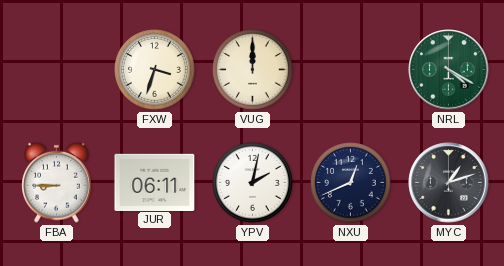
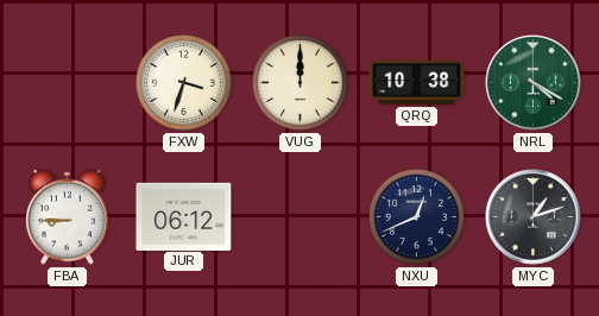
QRQ: none -> 10:38
JUR: 06:11 -> 06:12
YPV: 2:02 -> none
